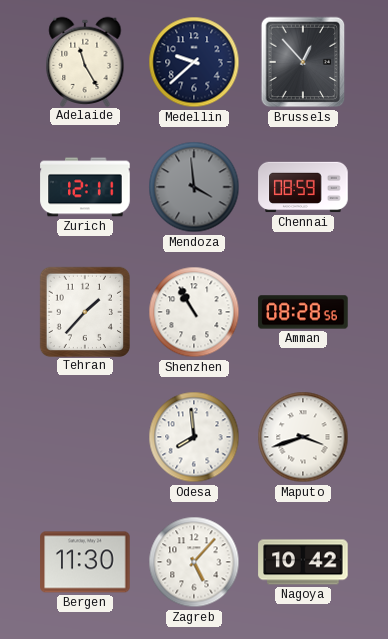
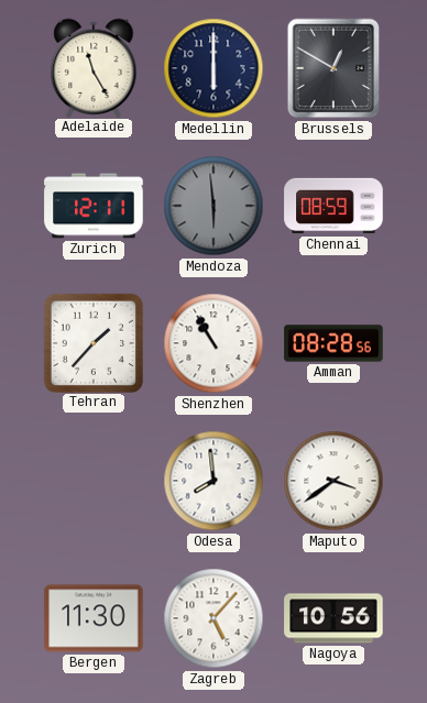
Medellin: 9:38 -> 6:00
Brussels: 12:53 -> 12:50
Mendoza: 3:59 -> 5:59
Maputo: 3:42 -> 3:39
Nagoya: 10:42 -> 10:56
